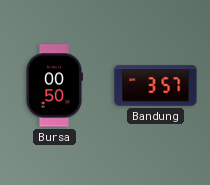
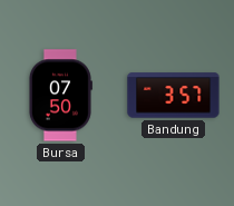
Bursa: 00:50 -> 07:50
